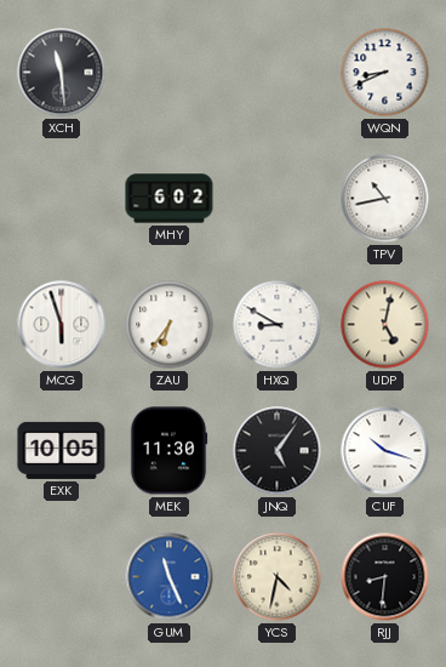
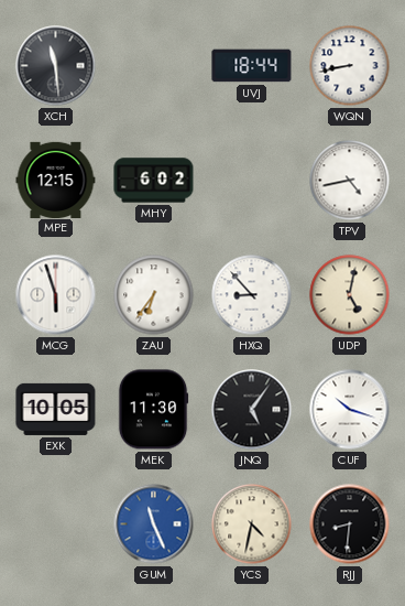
UVJ: none -> 18:44
WQN: 8:41 -> 8:43
MPE: none -> 12:15
TPV: 10:43 -> 4:43
HXQ: 8:50 -> 8:53
